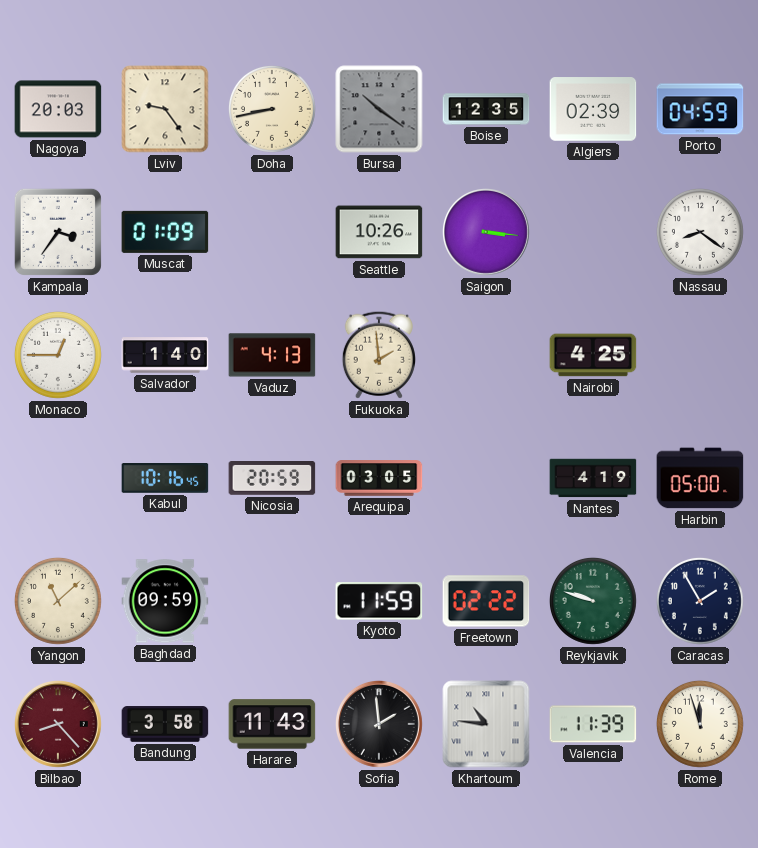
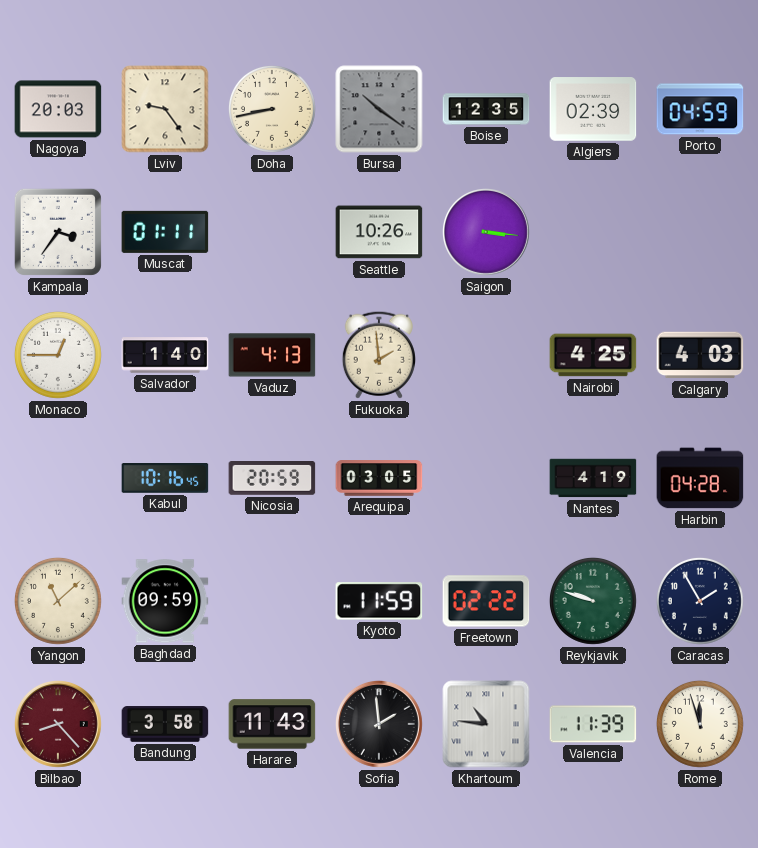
Muscat: 01:09 -> 01:11
Nassau: 8:21 -> none
Calgary: none -> 4:03
Harbin: 05:00 -> 04:28
